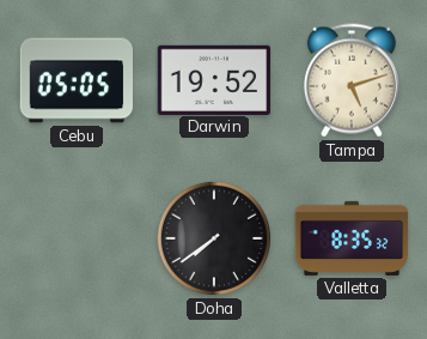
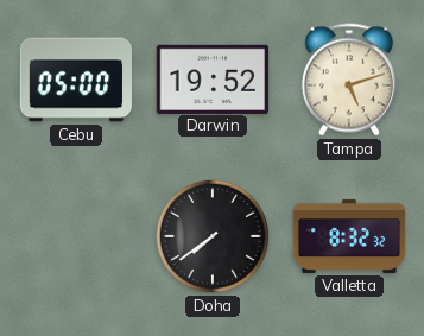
Cebu: 05:05 -> 05:00
Valletta: 8:35 -> 8:32
